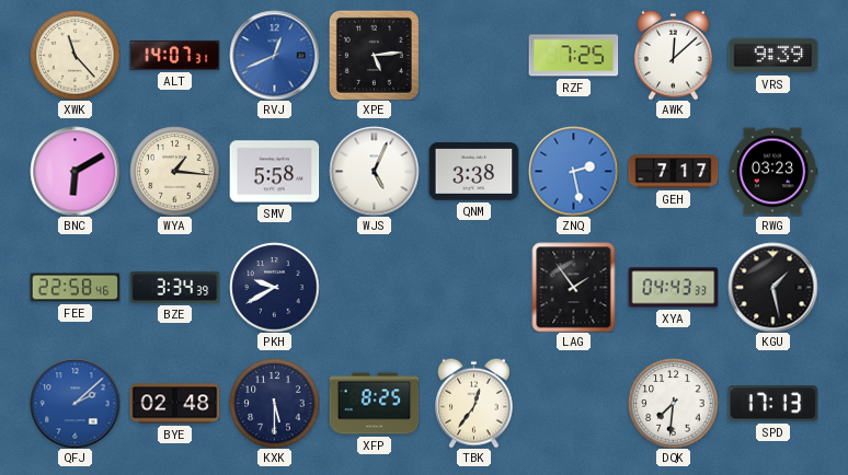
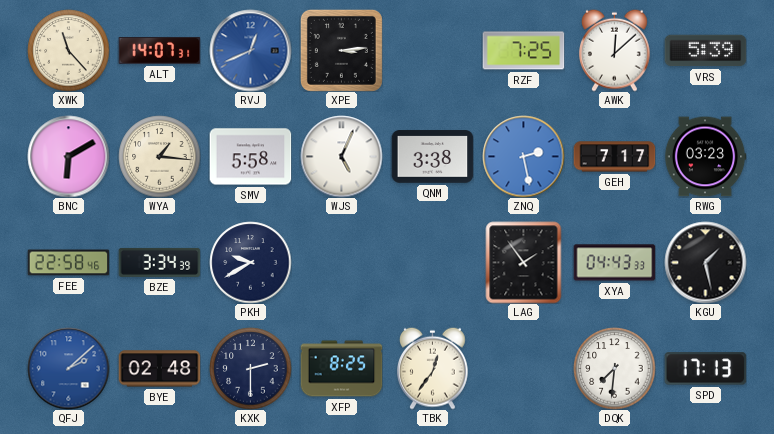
XPE: 5:14 -> 3:14
VRS: 9:39 -> 5:39
KXK: 5:30 -> 2:30
